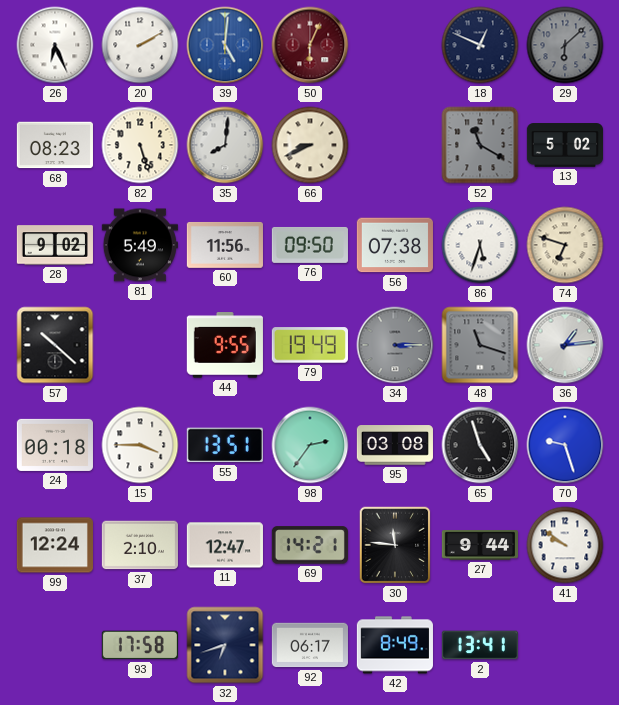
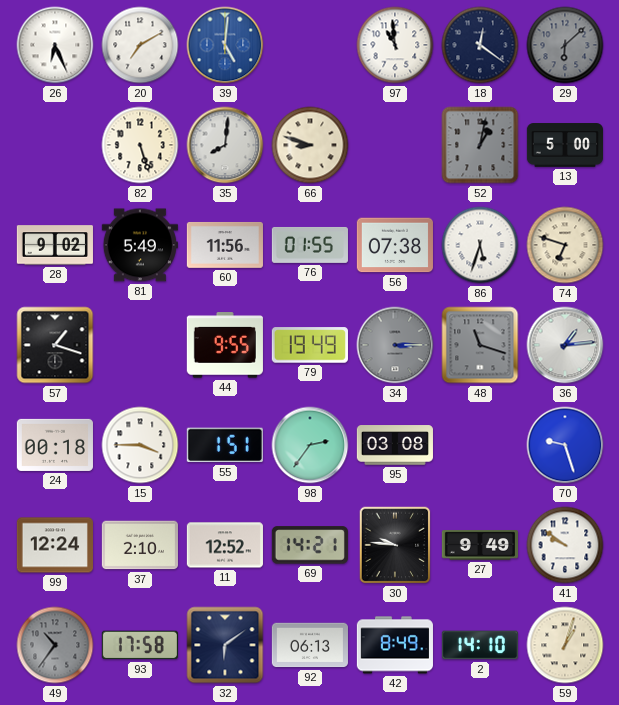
20: 2:10 -> 7:10
50: 6:04 -> none
97: none -> 10:59
18: 12:49 -> 12:21
68: 08:23 -> none
66: 8:41 -> 8:48
52: 11:20 -> 1:02
13: 5:02 -> 5:00
76: 09:50 -> 01:55
57: 10:22 -> 1:18
55: 13:51 -> 1:51
65: 4:57 -> none
11: 12:47 -> 12:52
30: 11:46 -> 9:46
27: 9:44 -> 9:49
49: none -> 10:36
32: 6:42 -> 6:09
92: 06:17 -> 06:13
2: 13:41 -> 14:10
59: none -> 1:03
